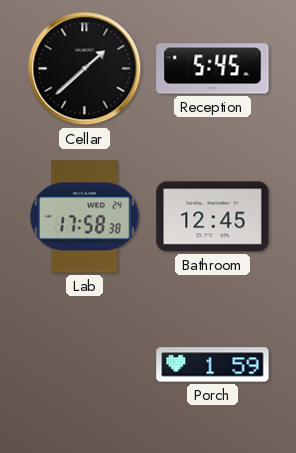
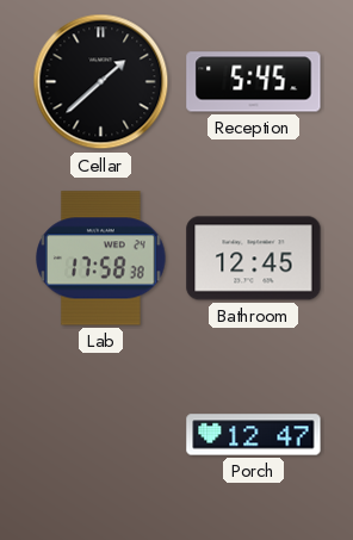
Porch: 1:59 -> 12:47
